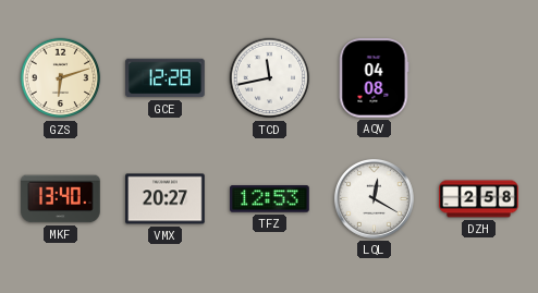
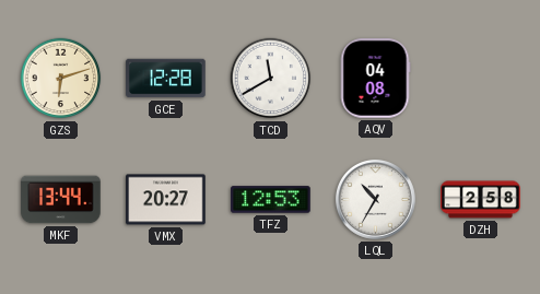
TCD: 11:43 -> 11:40
MKF: 13:40 -> 13:44
LQL: 12:20 -> 10:35
